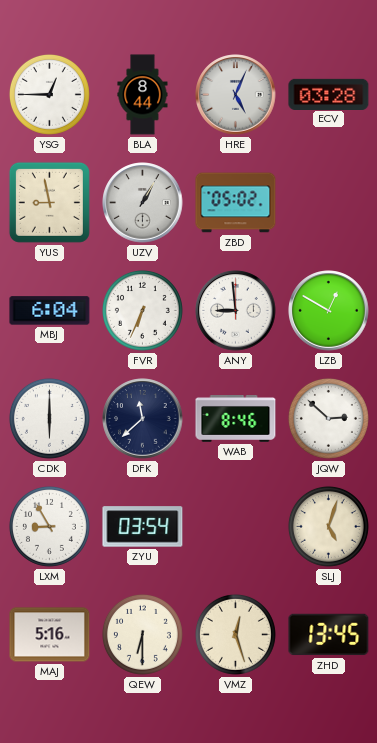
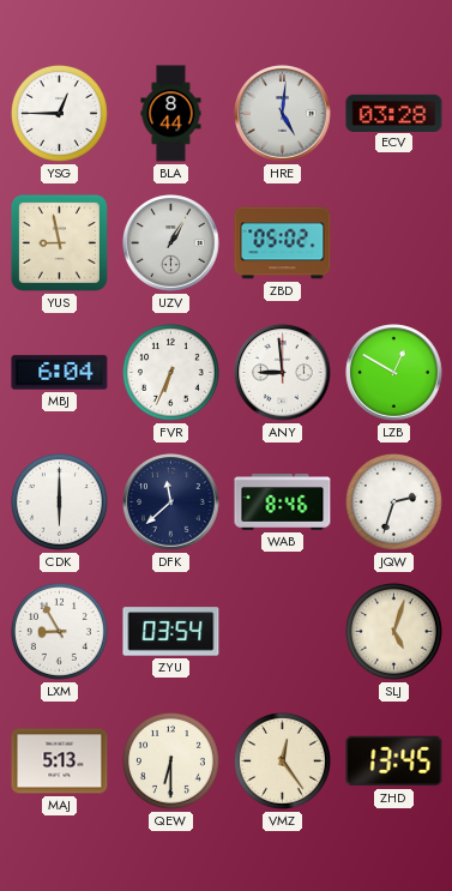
HRE: 5:04 -> 5:01
JQW: 2:52 -> 2:33
MAJ: 5:16 -> 5:13
VMZ: 12:27 -> 12:24
